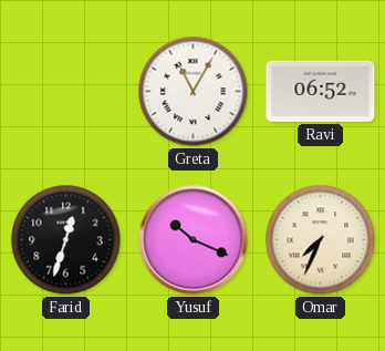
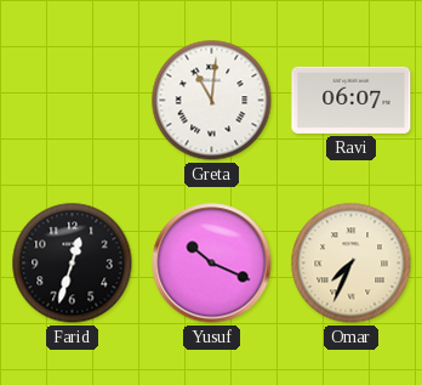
Greta: 11:05 -> 11:01
Ravi: 06:52 -> 06:07
